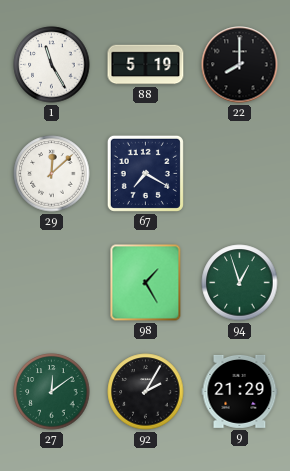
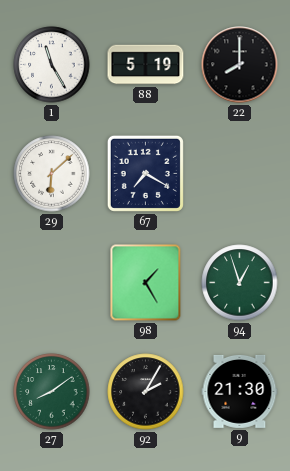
29: 12:08 -> 6:08
27: 12:09 -> 8:09
9: 21:29 -> 21:30
